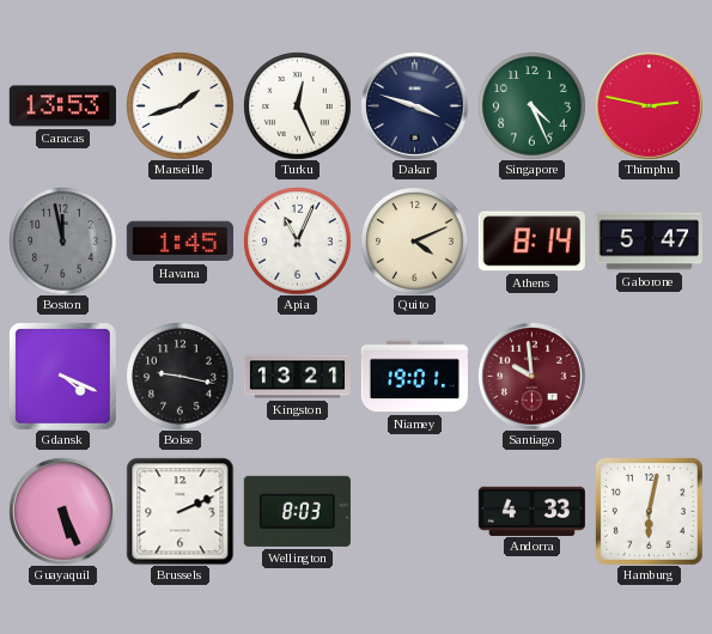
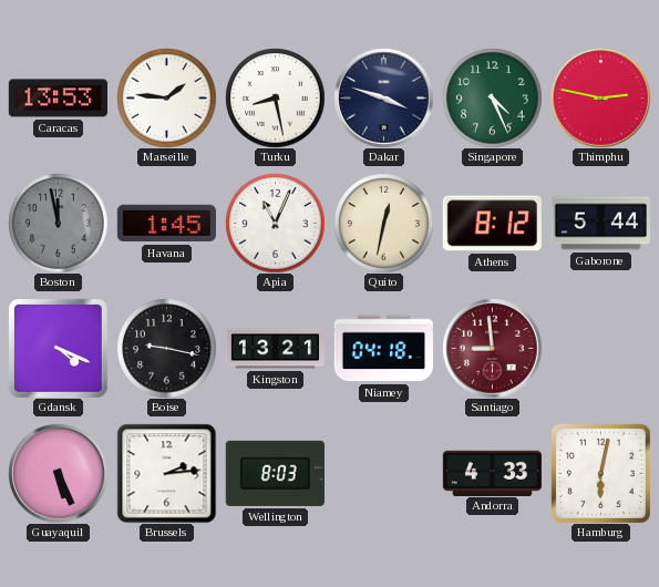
Marseille: 1:42 -> 1:46
Turku: 12:26 -> 8:28
Quito: 4:11 -> 12:32
Athens: 8:14 -> 8:12
Gaborone: 5:47 -> 5:44
Niamey: 19:01 -> 04:18
Santiago: 9:59 -> 8:59
Brussels: 2:11 -> 2:14
